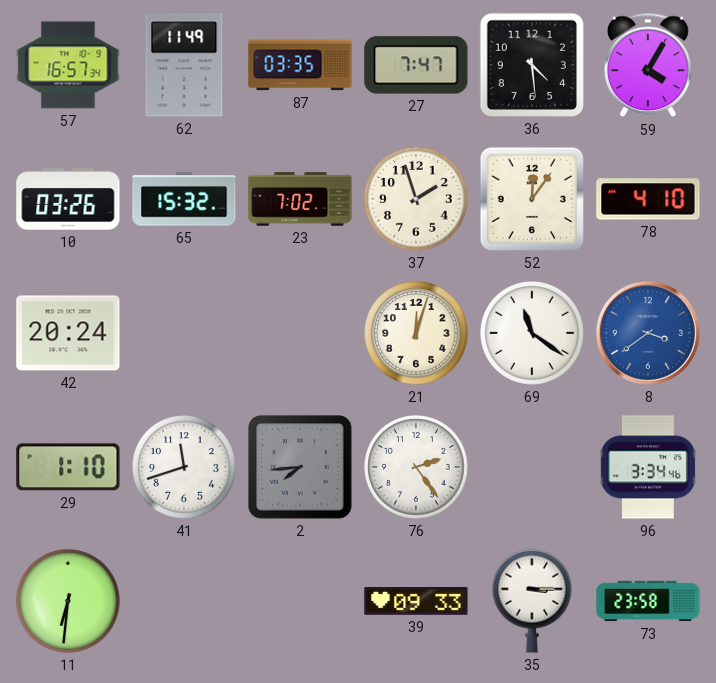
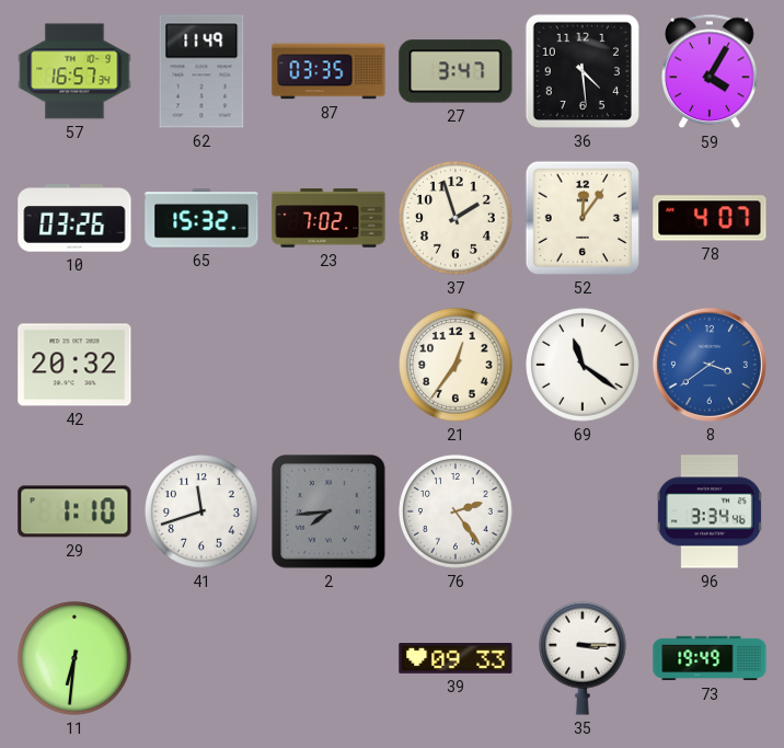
27: 7:47 -> 3:47
78: 4:10 -> 4:07
42: 20:24 -> 20:32
21: 12:03 -> 12:36
73: 23:58 -> 19:49
